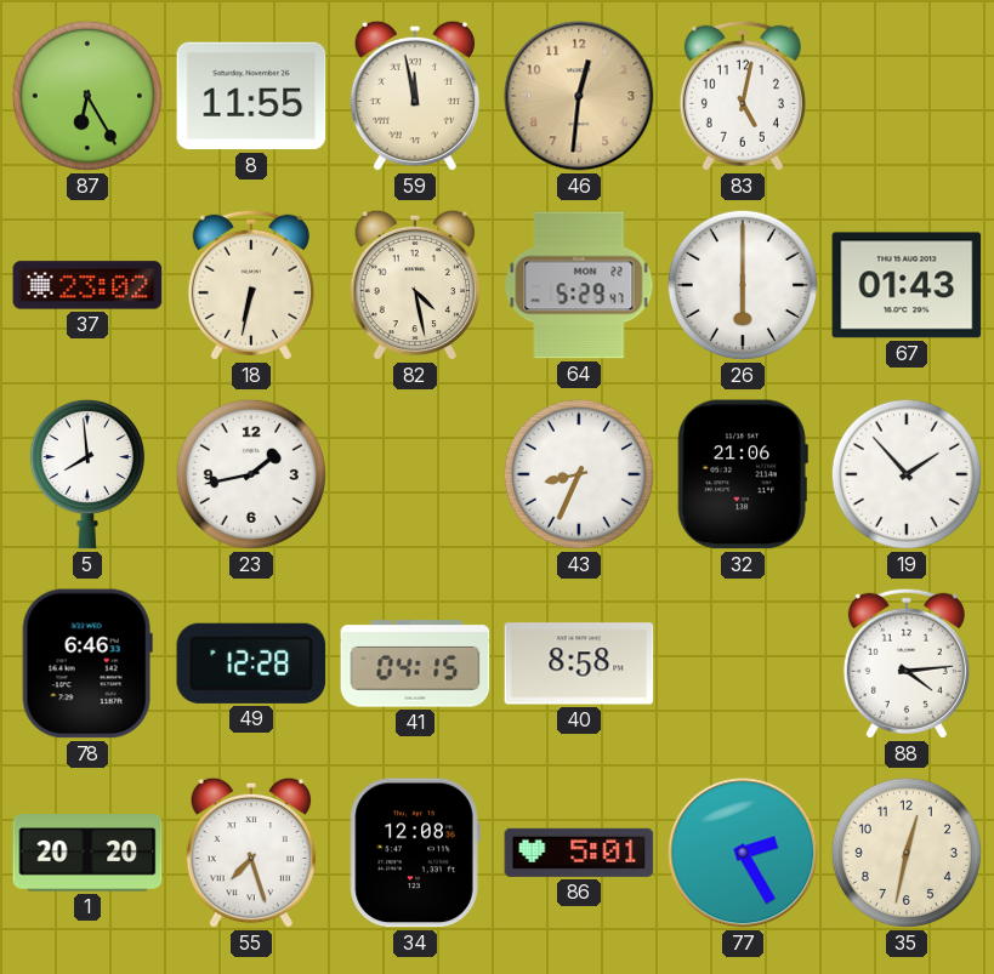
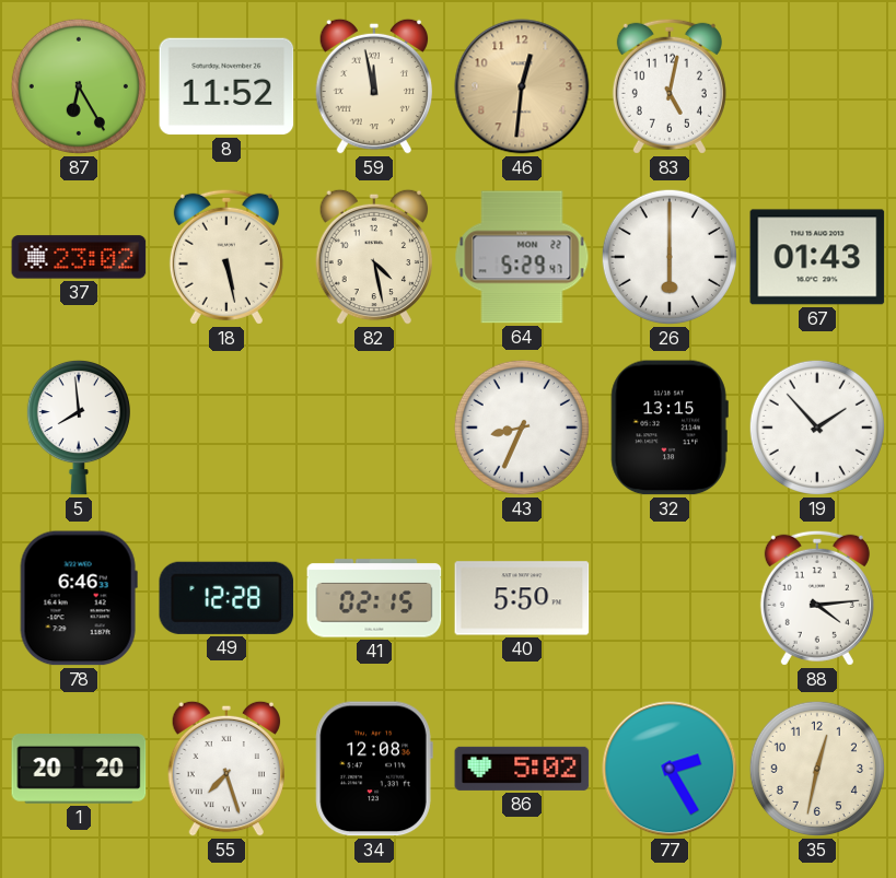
8: 11:55 -> 11:52
18: 6:32 -> 5:28
23: 1:43 -> none
32: 21:06 -> 13:15
41: 04:15 -> 02:15
40: 8:58 -> 5:50
86: 5:01 -> 5:02
